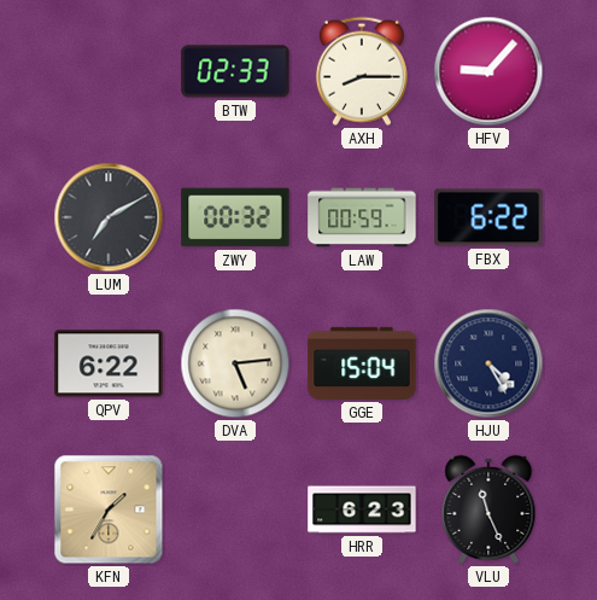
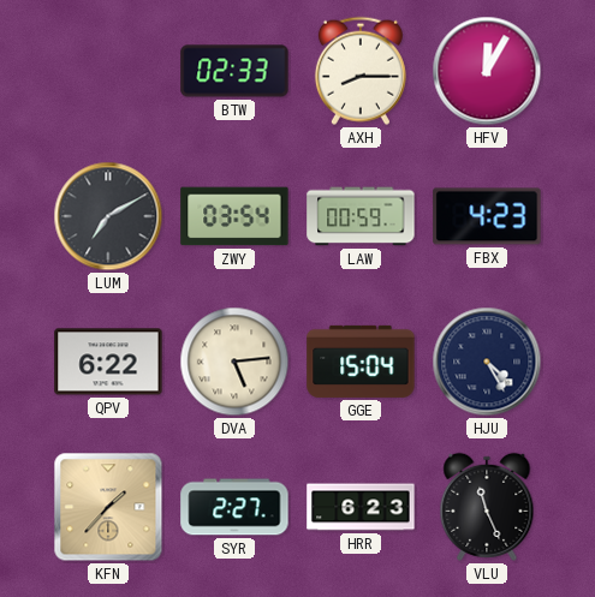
HFV: 9:07 -> 12:05
ZWY: 00:32 -> 03:54
FBX: 6:22 -> 4:23
KFN: 1:35 -> 1:37
SYR: none -> 2:27
